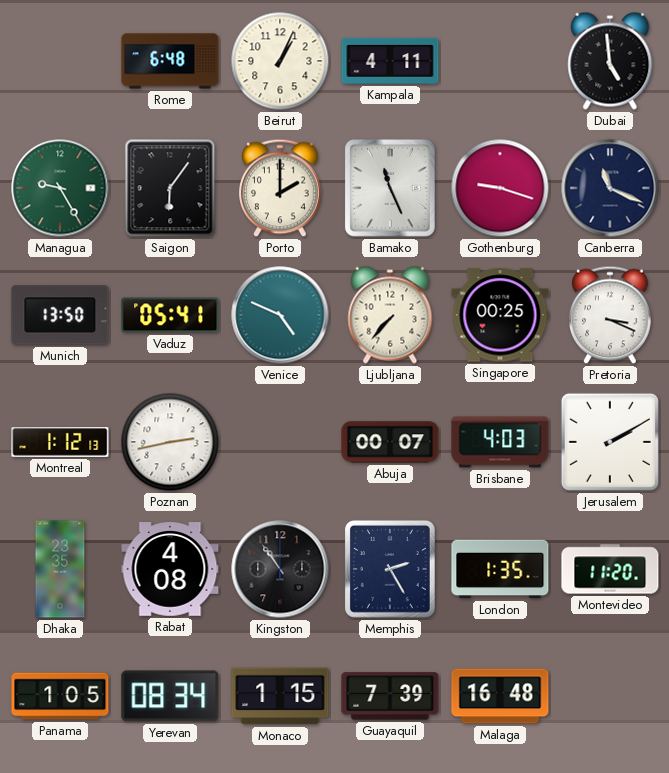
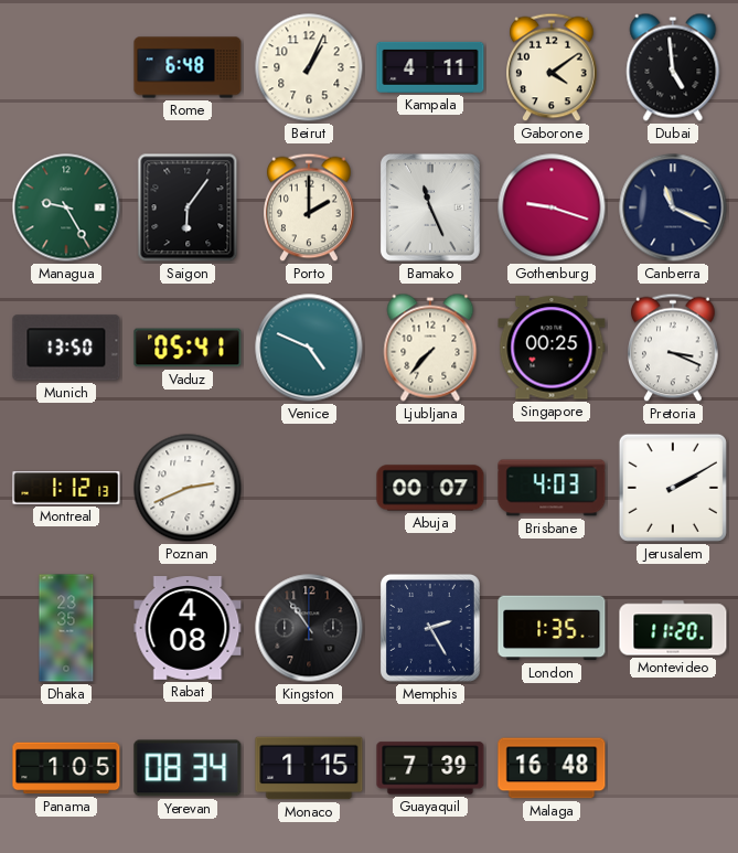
Gaborone: none -> 4:09
Poznan: 2:43 -> 2:41
